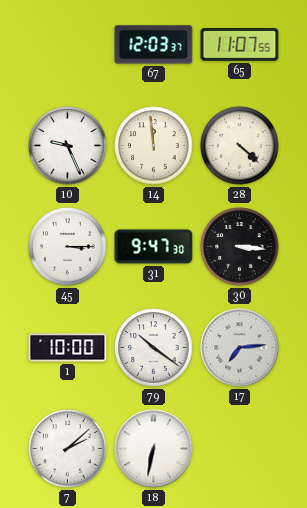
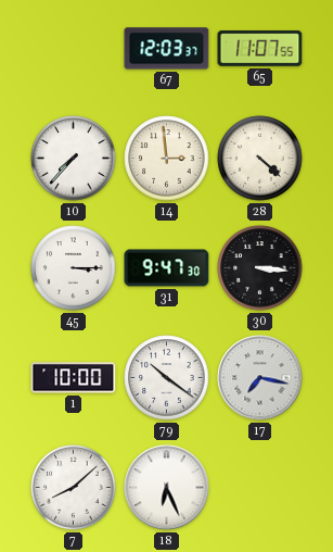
10: 9:26 -> 7:37
14: 11:59 -> 2:59
17: 7:14 -> 7:17
7: 2:08 -> 8:08
18: 6:32 -> 6:26
